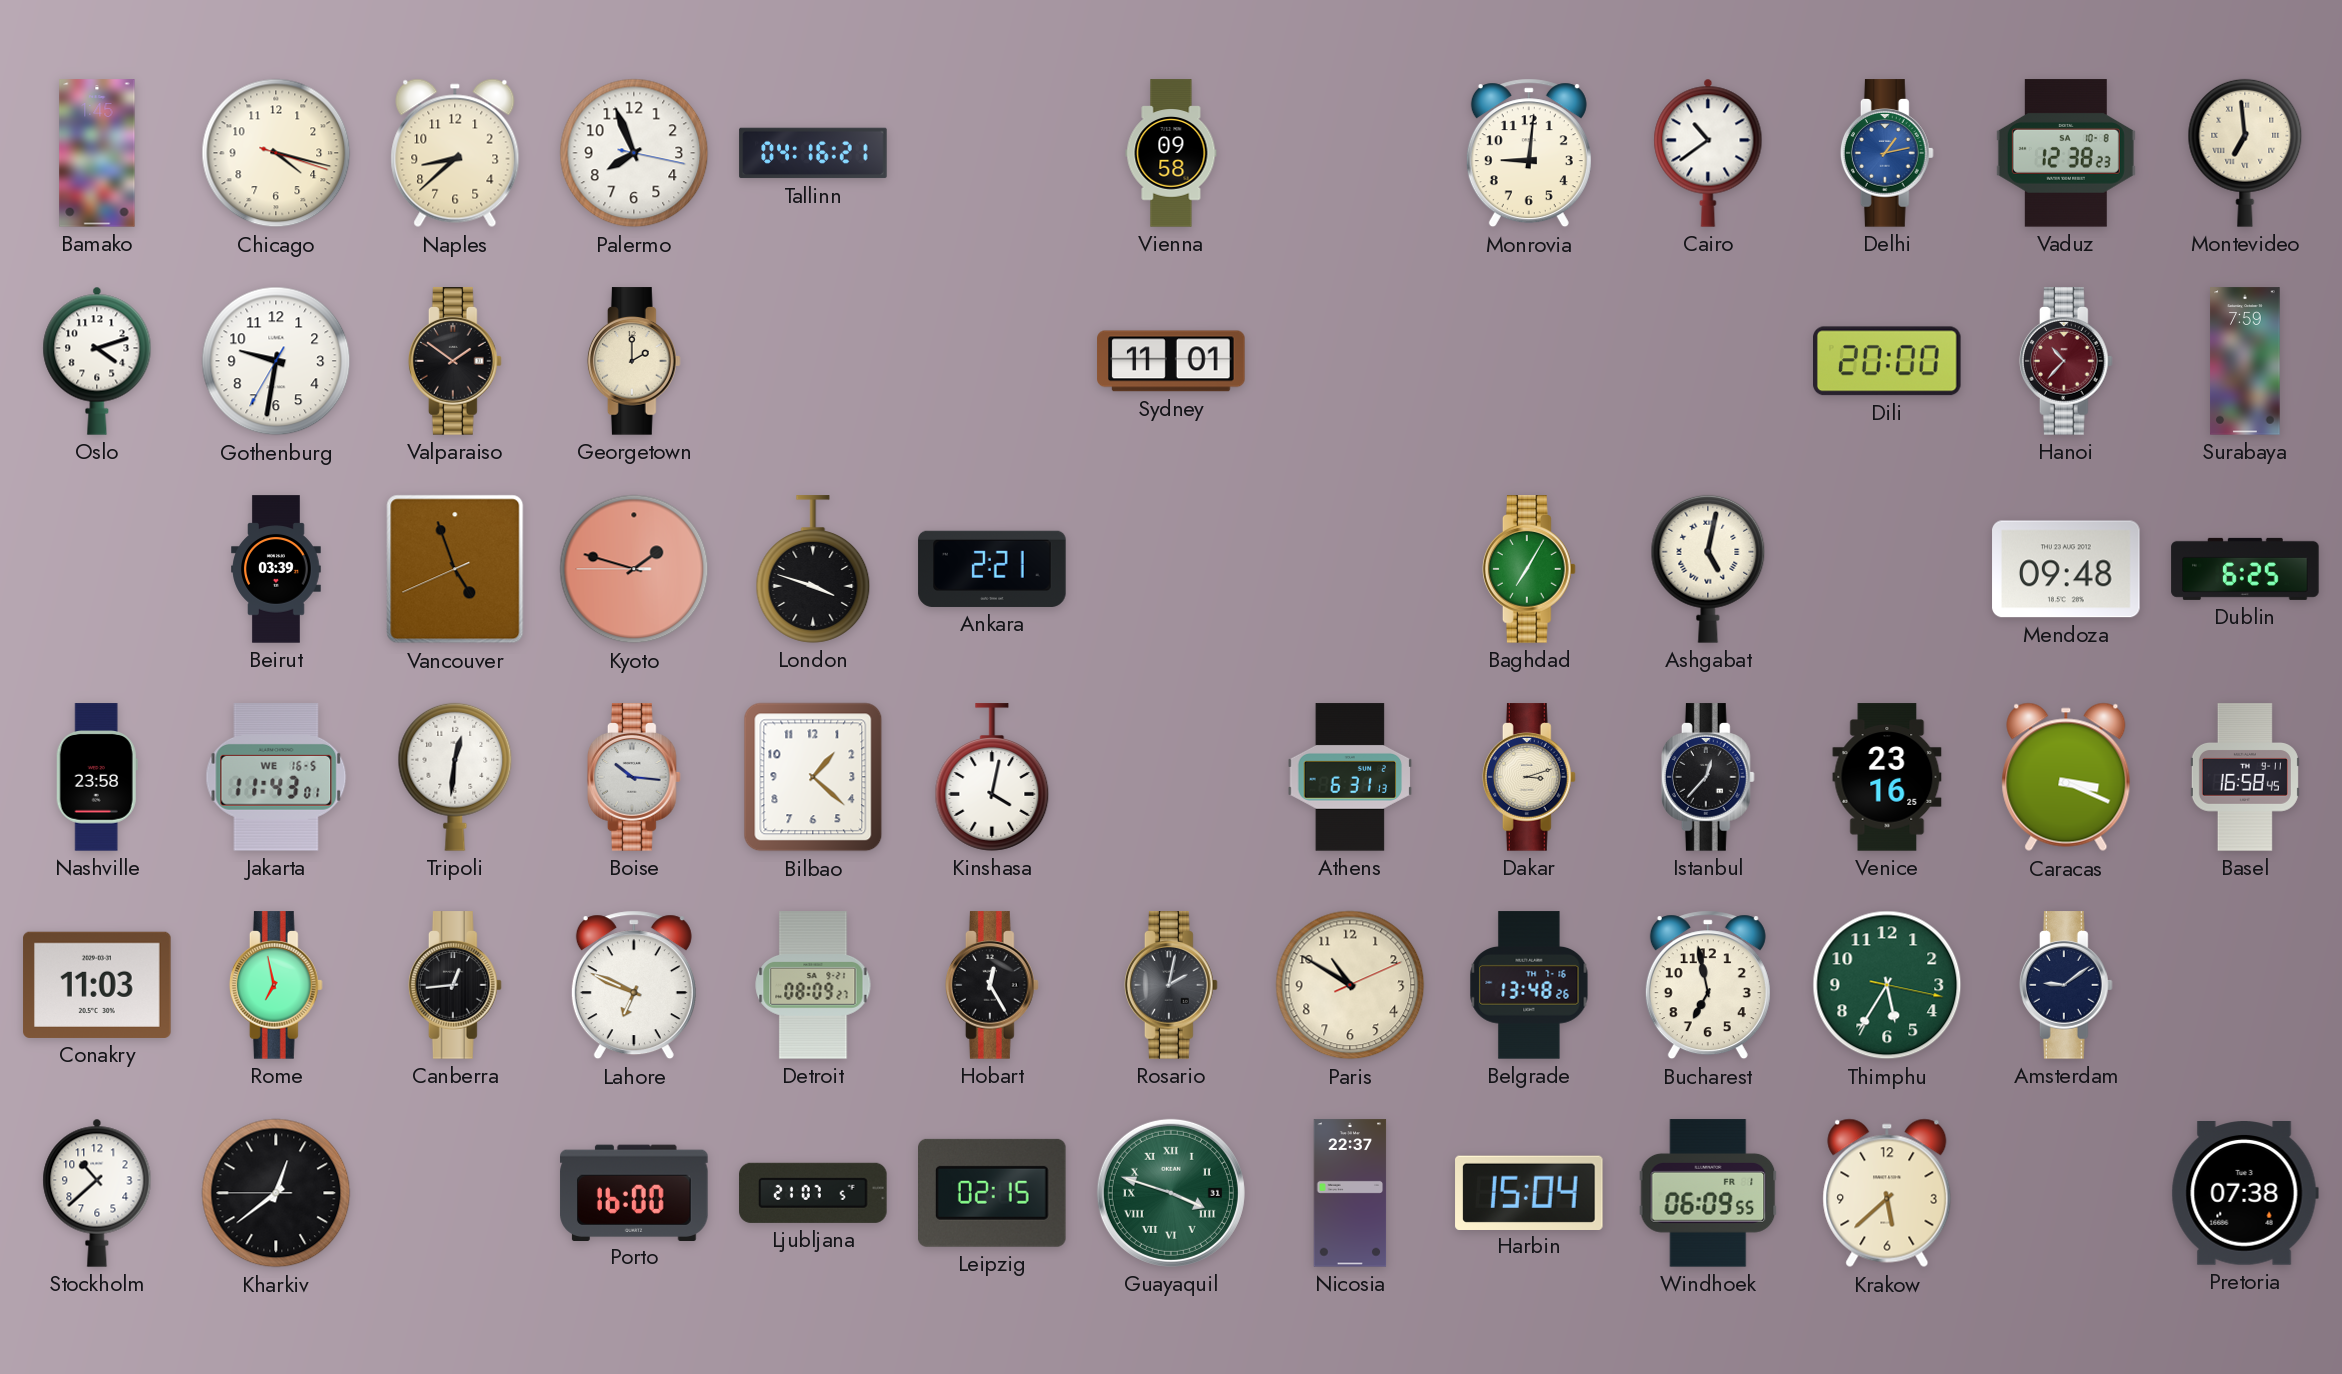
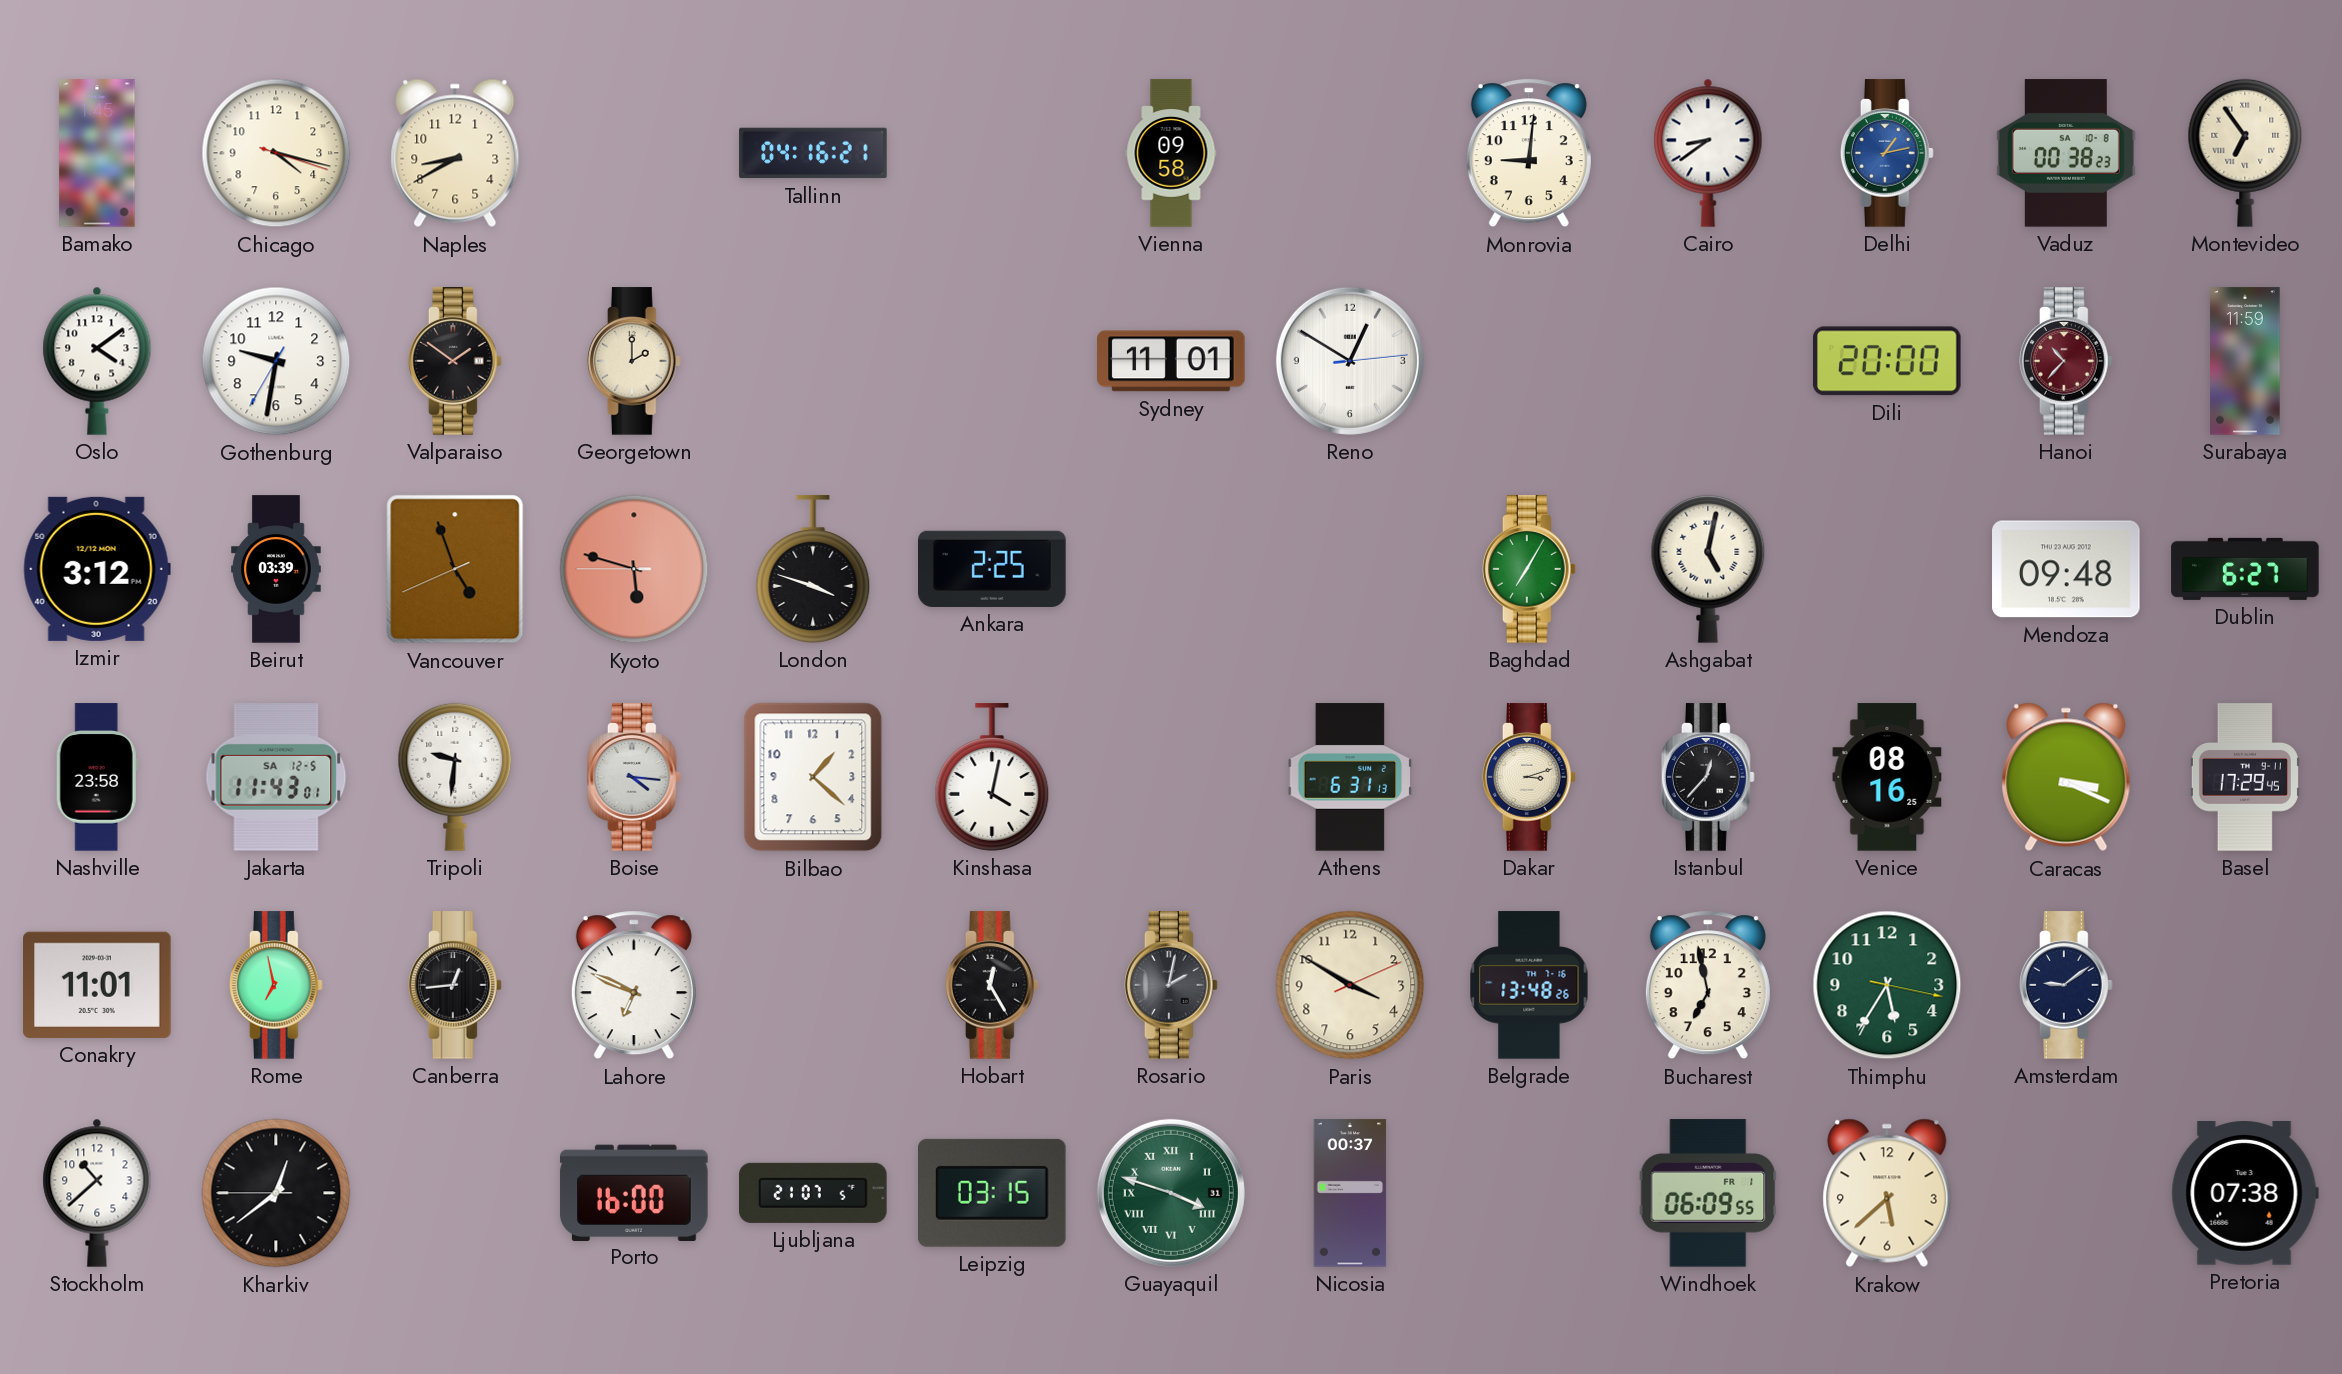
Naples: 8:38 -> 8:40
Palermo: 7:56 -> none
Cairo: 10:39 -> 8:39
Vaduz: 12:38 -> 00:38
Montevideo: 6:59 -> 6:54
Oslo: 4:12 -> 4:09
Reno: none -> 12:50
Surabaya: 7:59 -> 11:59
Izmir: none -> 3:12
Kyoto: 1:47 -> 5:47
Ankara: 2:21 -> 2:25
Dublin: 6:25 -> 6:27
Jakarta date: WE 16-5 -> SA 12-5
Tripoli: 12:31 -> 9:31
Boise: 10:16 -> 4:16
Venice: 23:16 -> 08:16
Basel: 16:58 -> 17:29
Conakry: 11:03 -> 11:01
Detroit: 08:09 -> none
Paris: 10:50 -> 3:50
Leipzig: 02:15 -> 03:15
Nicosia: 22:37 -> 00:37
Harbin: 15:04 -> none
